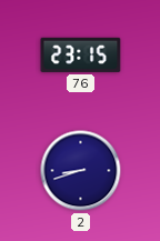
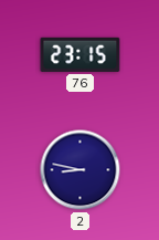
2: 8:42 -> 8:47
